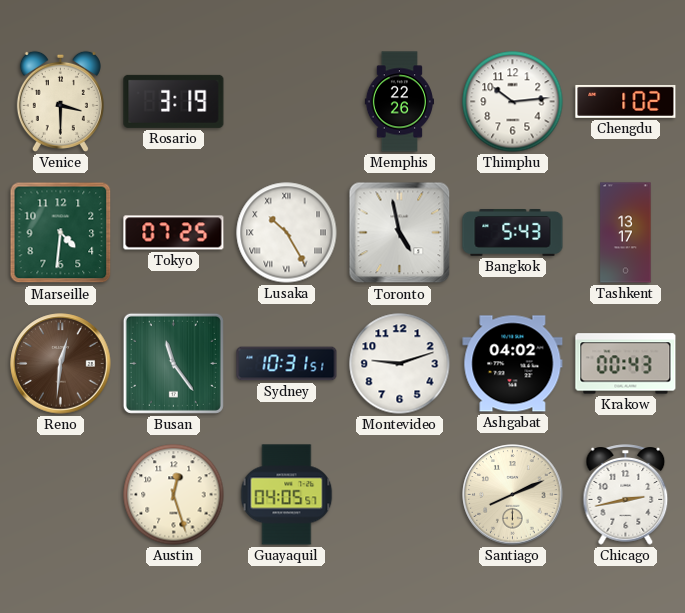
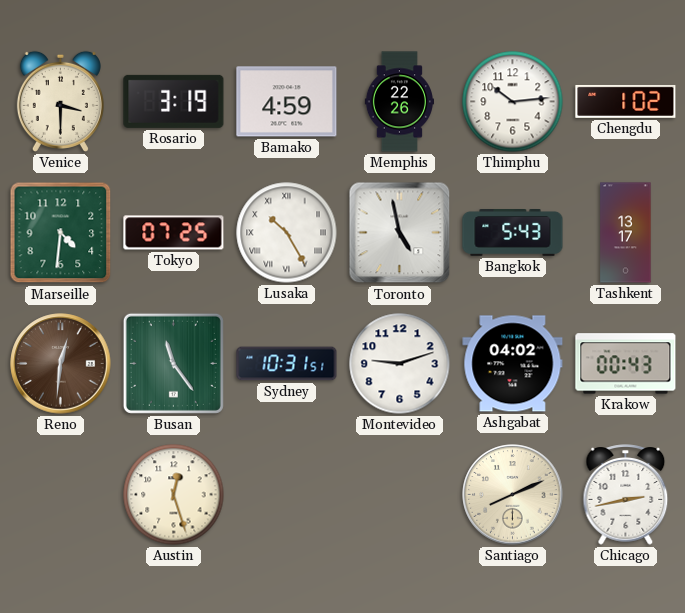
Bamako: none -> 4:59
Guayaquil: 04:05 -> none
